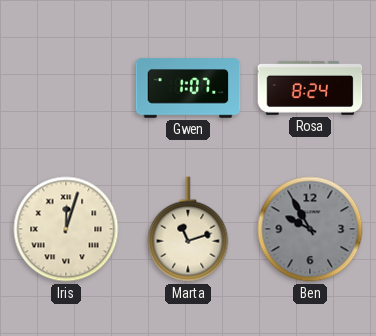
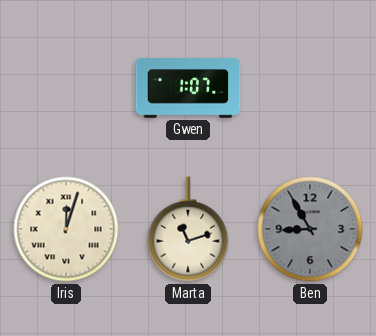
Rosa: 8:24 -> none
Ben: 9:55 -> 8:55
